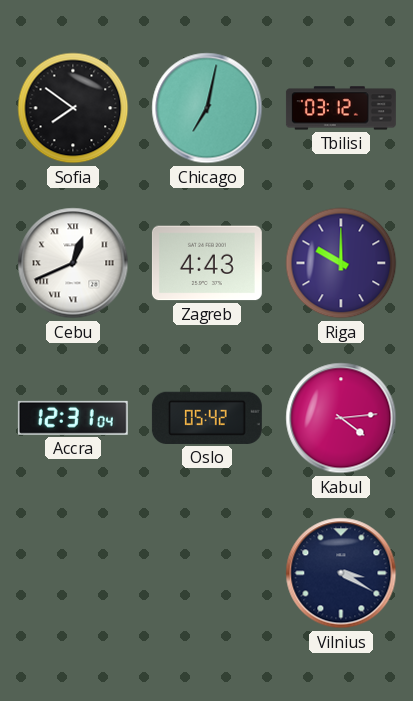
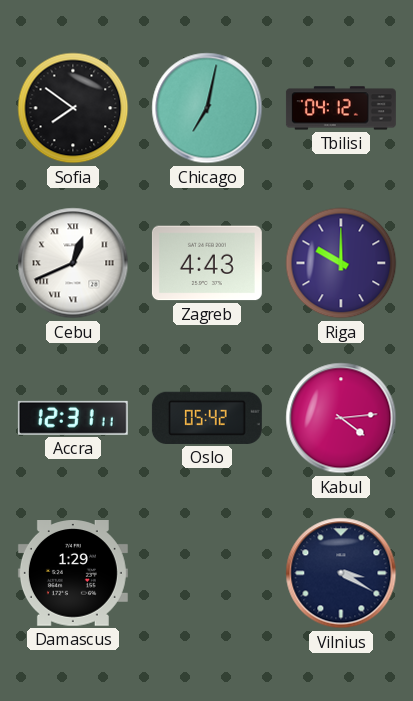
Tbilisi: 03:12 -> 04:12
Accra: 12:31:04 -> 12:31:11
Damascus: none -> 1:29
